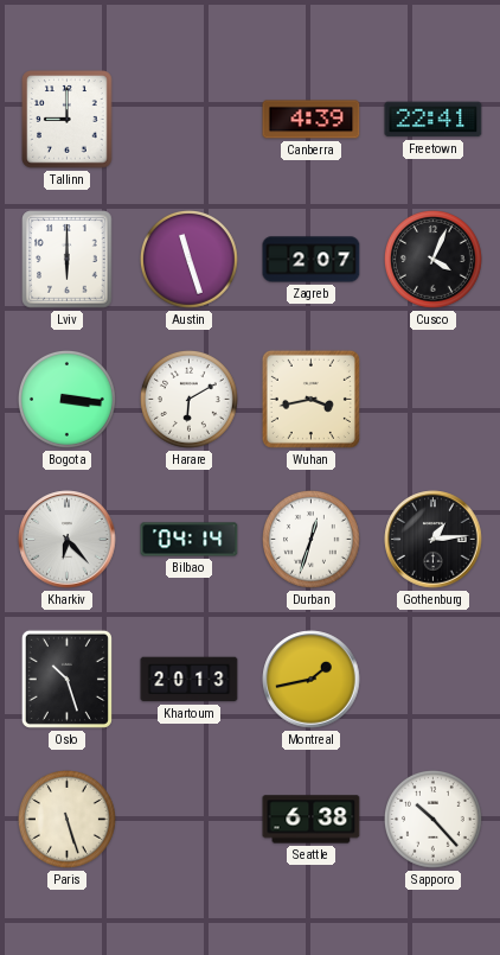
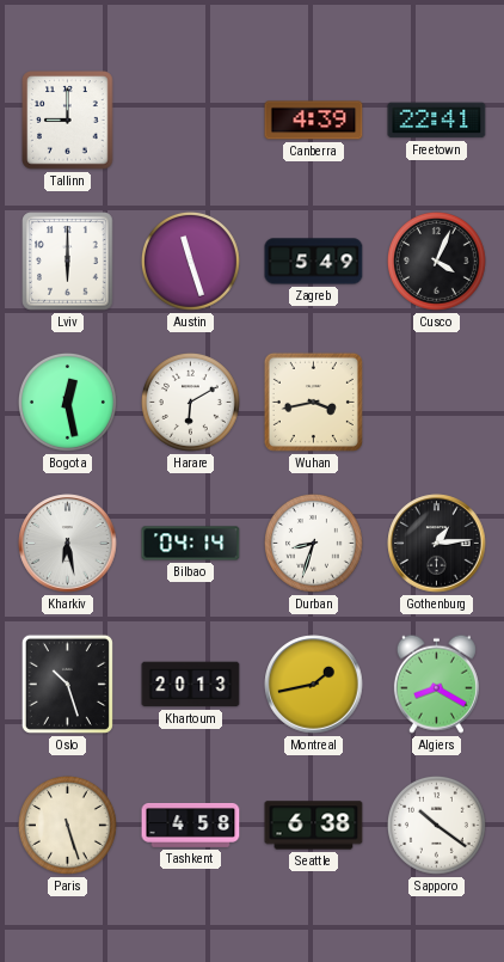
Zagreb: 2:07 -> 5:49
Bogota: 3:16 -> 12:28
Kharkiv: 6:23 -> 6:28
Durban: 12:33 -> 8:33
Algiers: none -> 8:20
Tashkent: none -> 4:58
Sapporo: 10:23 -> 10:21
